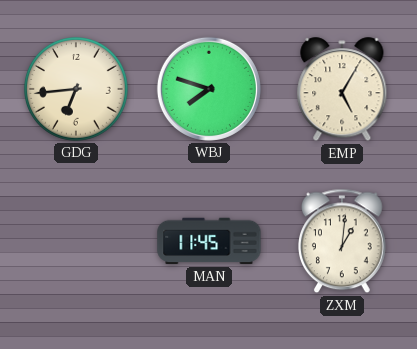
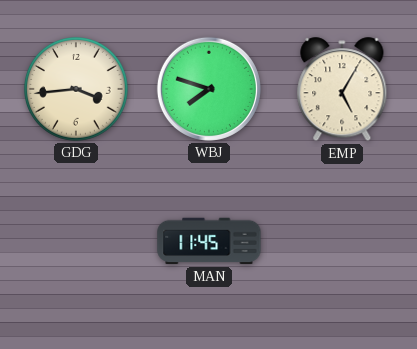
GDG: 6:44 -> 3:44
ZXM: 1:01 -> none
